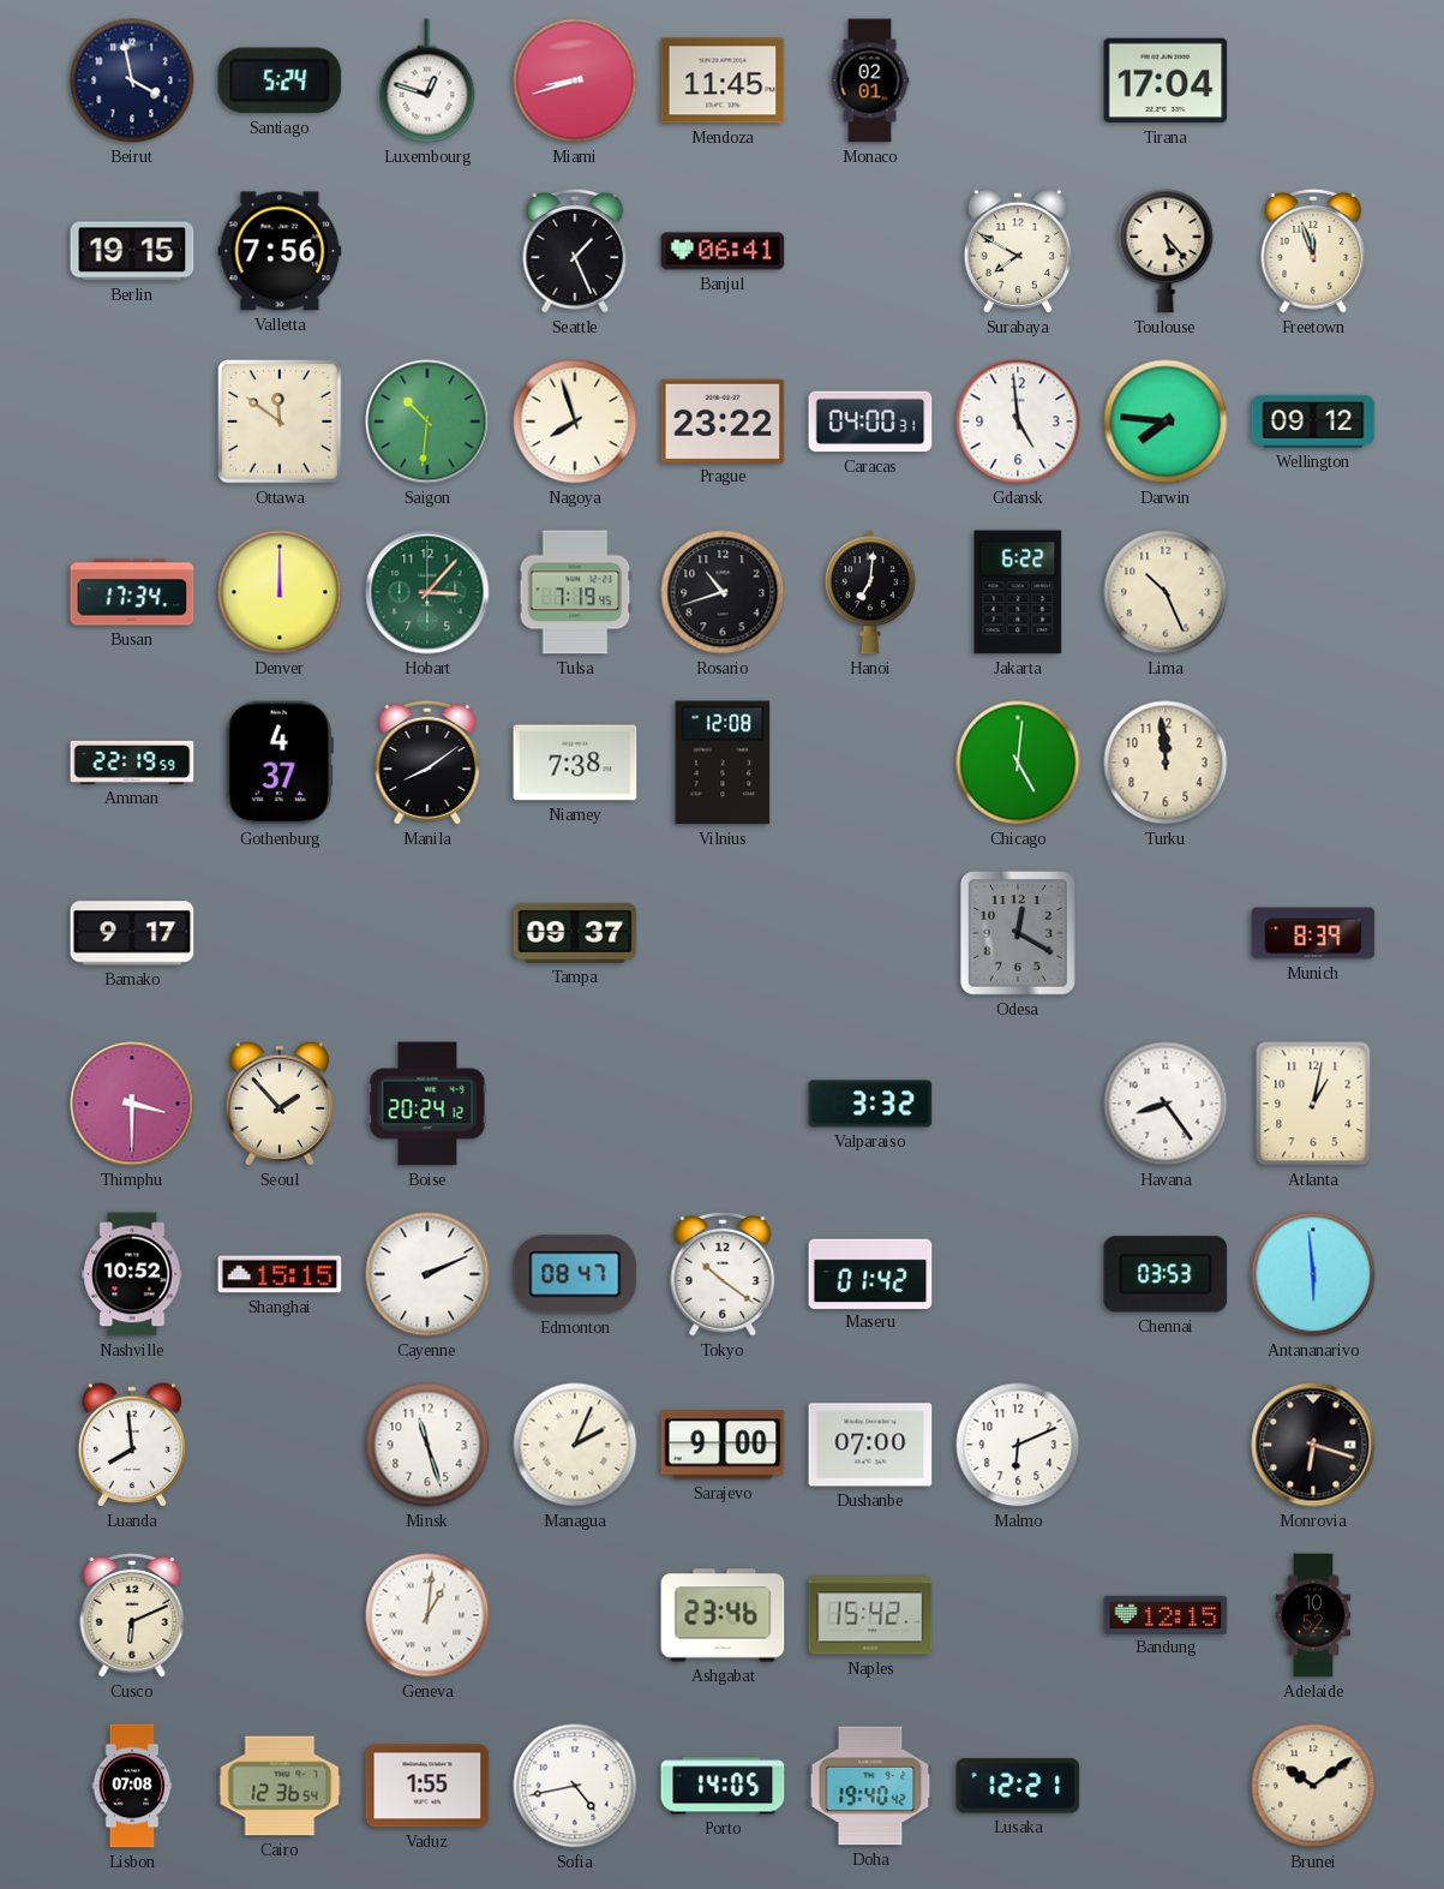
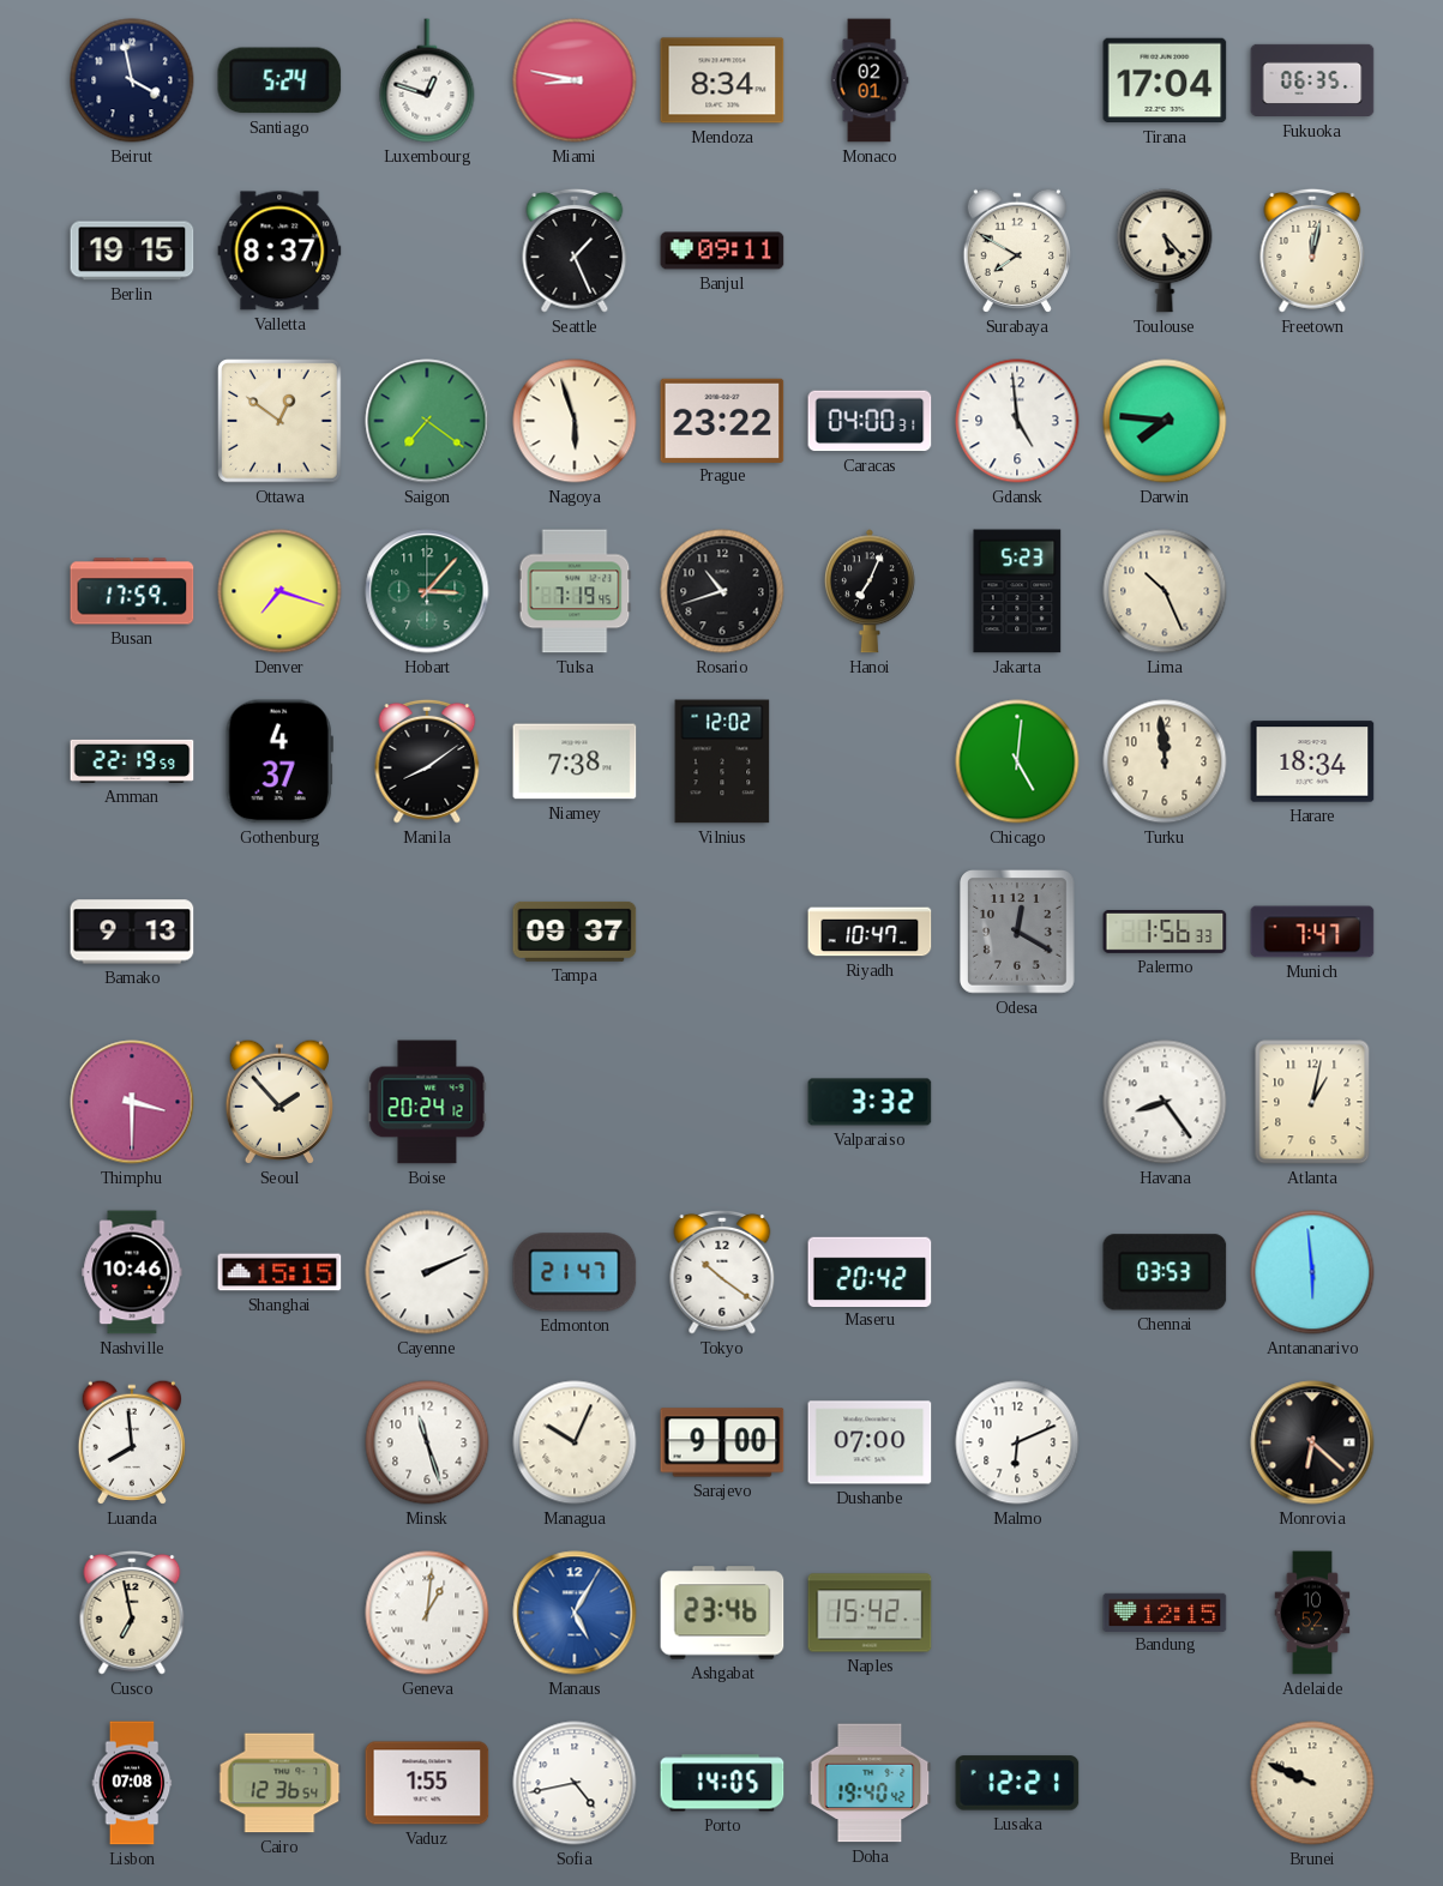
Miami: 8:42 -> 8:47
Mendoza: 11:45 -> 8:34
Fukuoka: none -> 06:35
Valletta: 7:56 -> 8:37
Banjul: 06:41 -> 09:11
Freetown: 11:57 -> 12:02
Ottawa: 11:51 -> 12:51
Saigon: 10:31 -> 7:21
Nagoya: 7:57 -> 5:57
Wellington: 09:12 -> none
Busan: 17:34 -> 17:59
Denver: 12:00 -> 7:18
Hanoi: 7:01 -> 7:04
Jakarta: 6:22 -> 5:23
Vilnius: 12:08 -> 12:02
Harare: none -> 18:34
Bamako: 9:17 -> 9:13
Riyadh: none -> 10:47
Palermo: none -> 1:56
Munich: 8:39 -> 7:47
Nashville: 10:52 -> 10:46
Edmonton: 08:47 -> 21:47
Maseru: 01:42 -> 20:42
Managua: 2:04 -> 10:04
Monrovia: 6:18 -> 6:22
Cusco: 6:11 -> 6:58
Manaus: none -> 5:05
Brunei: 10:09 -> 9:49
